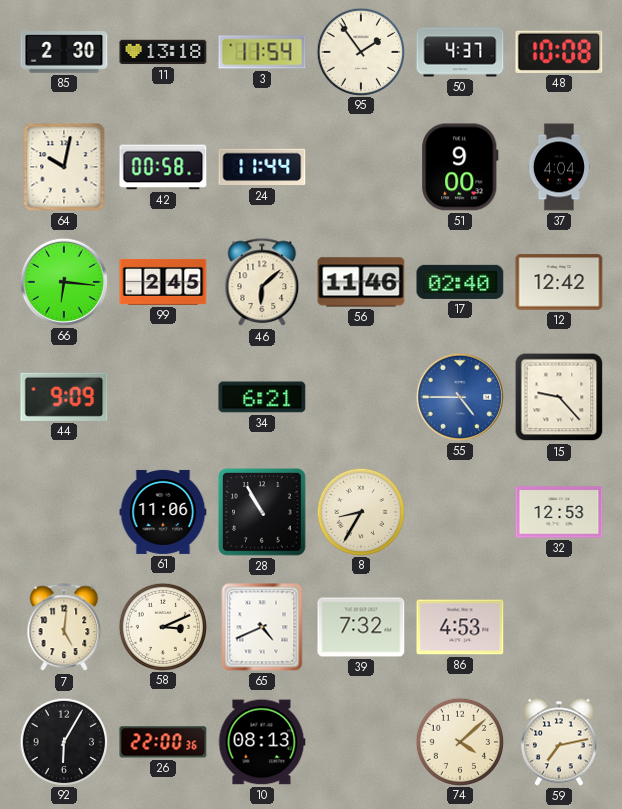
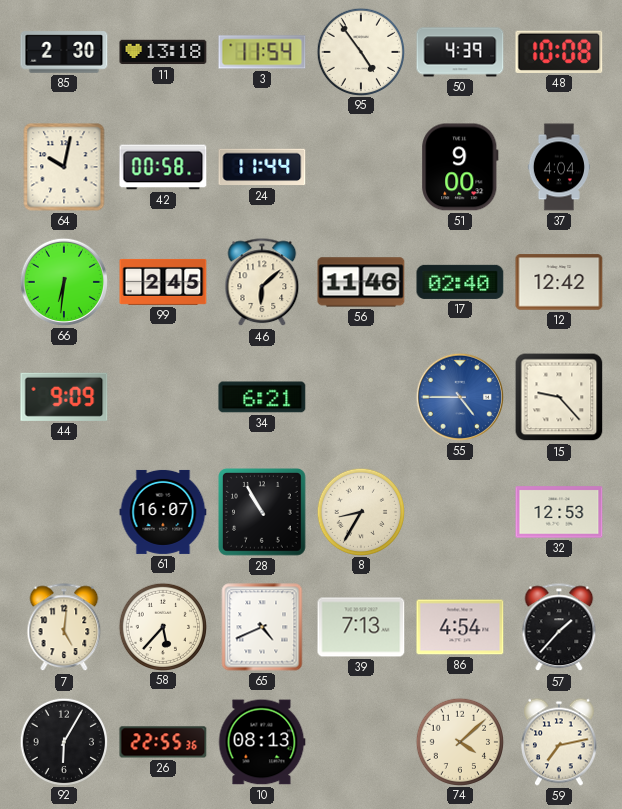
95: 1:54 -> 4:54
50: 4:37 -> 4:39
66: 6:16 -> 6:31
61: 11:06 -> 16:07
58: 3:11 -> 5:37
39: 7:32 -> 7:13
86: 4:53 -> 4:54
57: none -> 1:37
26: 22:00 -> 22:55
